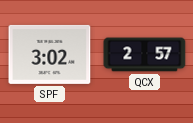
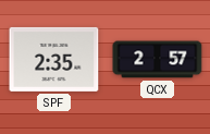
SPF: 3:02 -> 2:35
